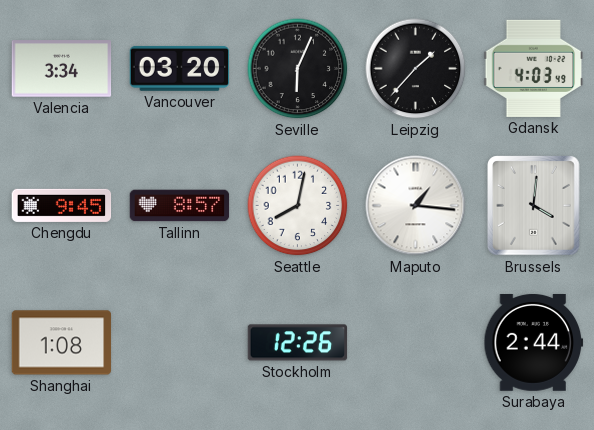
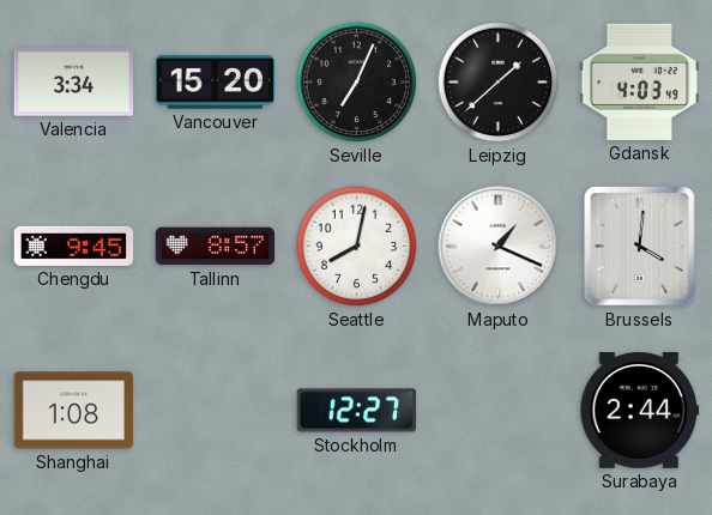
Vancouver: 03:20 -> 15:20
Seville: 6:04 -> 7:04
Leipzig: 1:37 -> 1:38
Maputo: 1:16 -> 1:19
Stockholm: 12:26 -> 12:27
